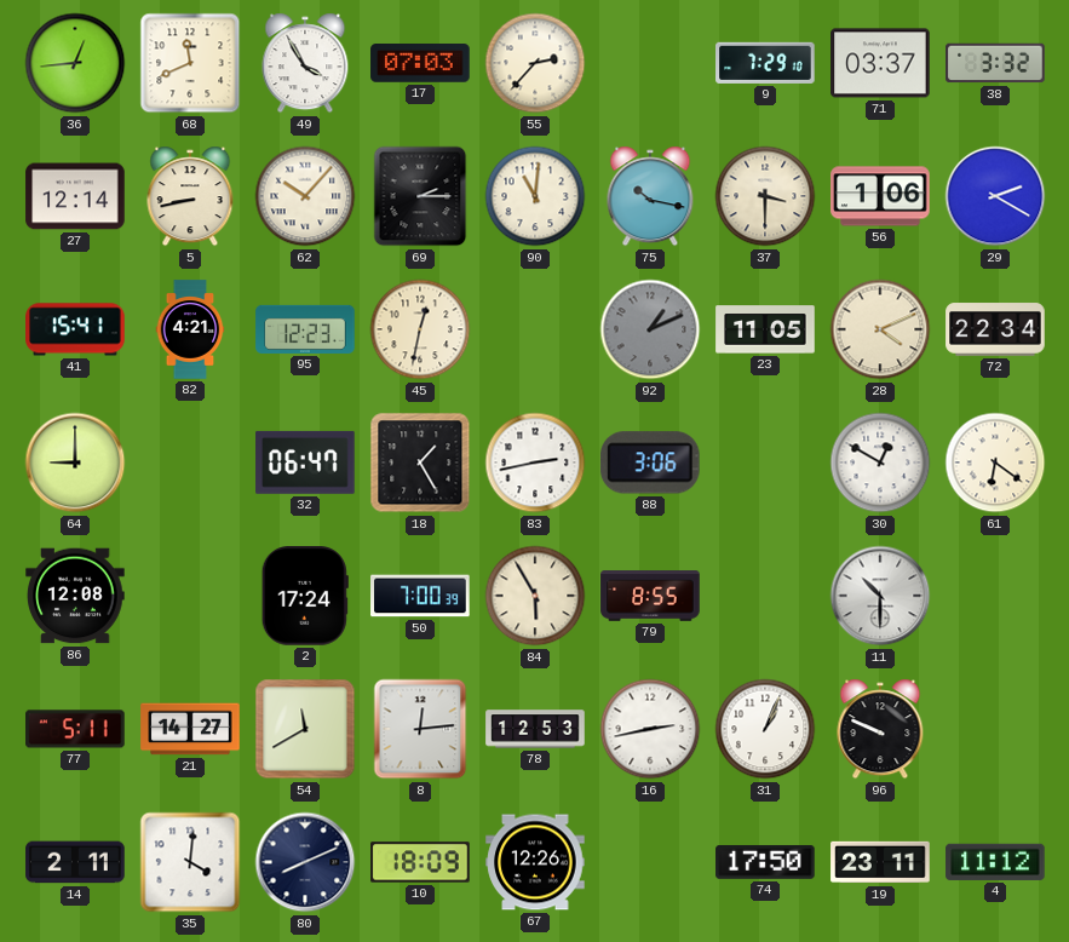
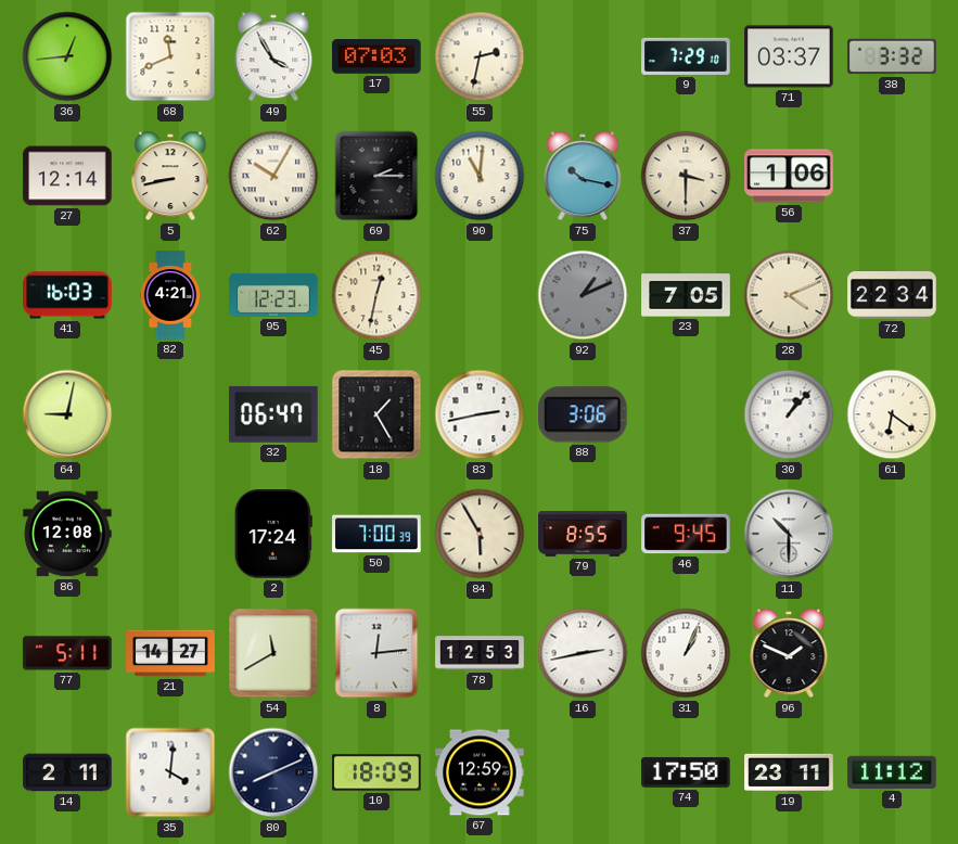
55: 2:37 -> 2:32
62: 10:07 -> 10:05
29: 2:20 -> none
41: 15:41 -> 16:03
23: 11:05 -> 7:05
64: 9:00 -> 9:02
30: 12:50 -> 1:07
46: none -> 9:45
96: 9:49 -> 1:49
67: 12:26 -> 12:59
